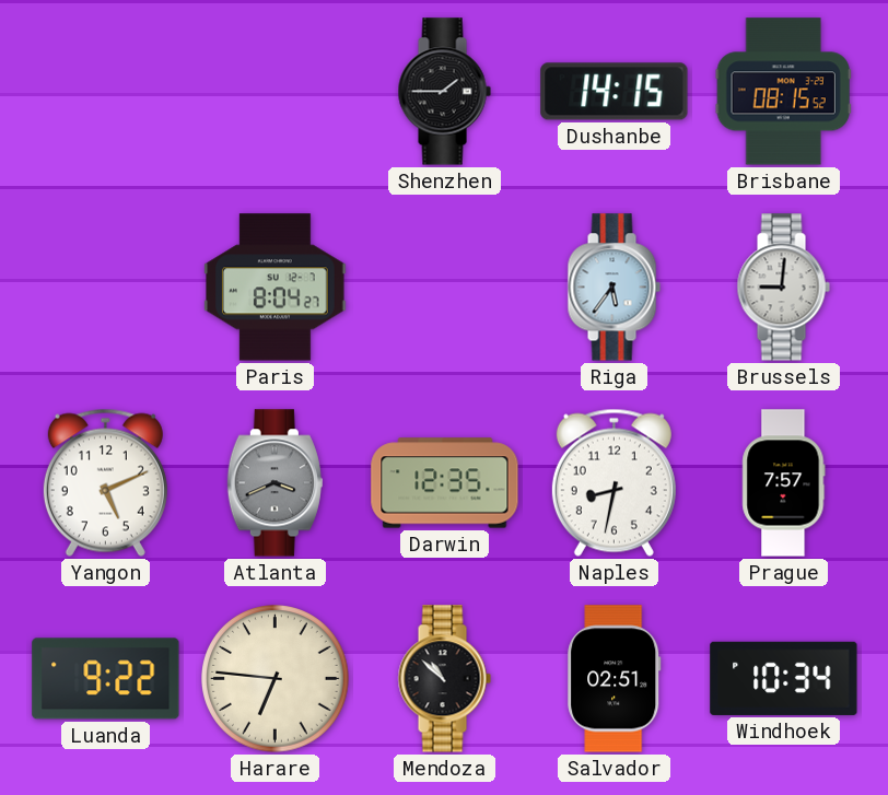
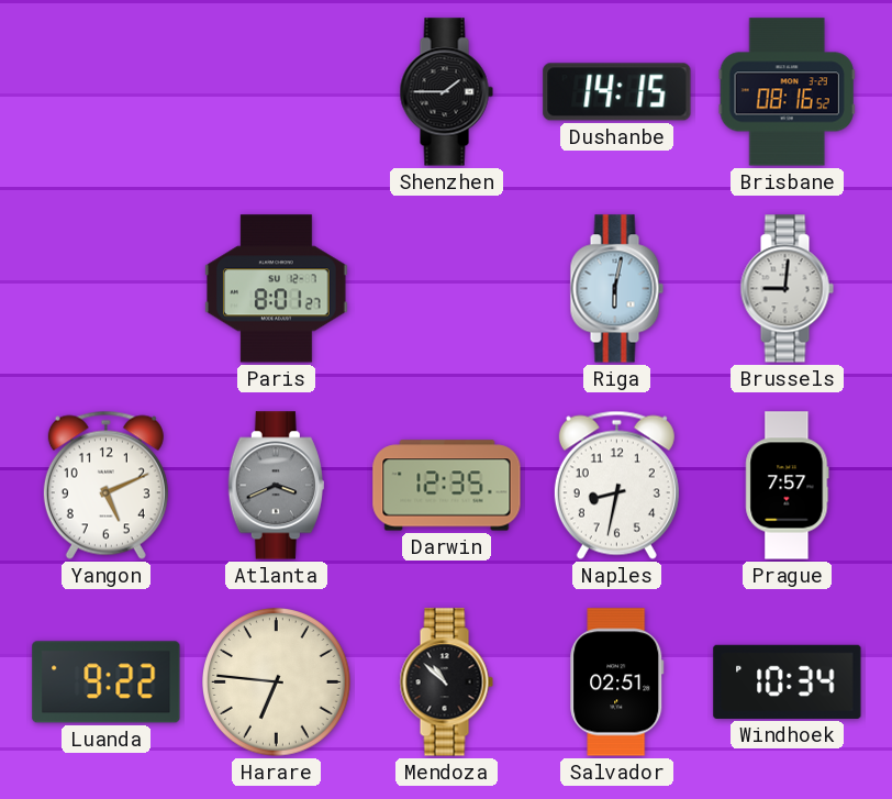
Brisbane: 08:15 -> 08:16
Paris: 8:04 -> 8:01
Riga: 5:36 -> 6:02
